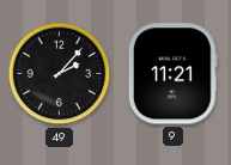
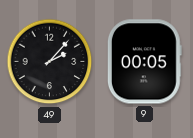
9: 11:21 -> 00:05
